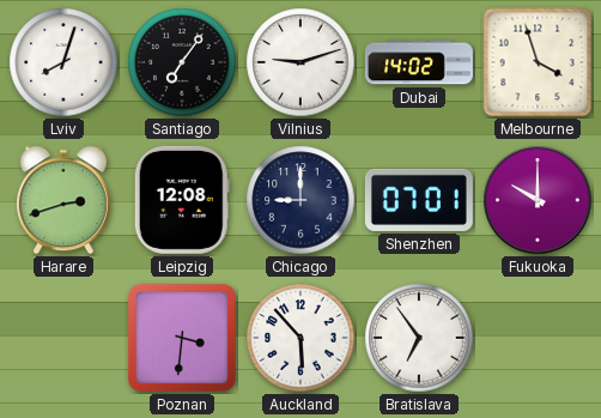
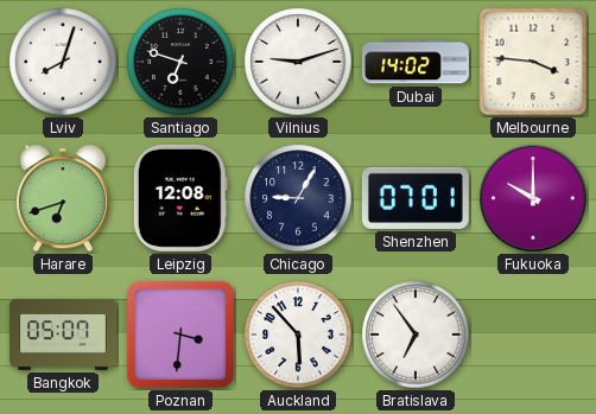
Santiago: 7:06 -> 6:48
Melbourne: 3:57 -> 3:46
Harare: 2:42 -> 6:42
Chicago: 9:00 -> 9:05
Bangkok: none -> 05:07
